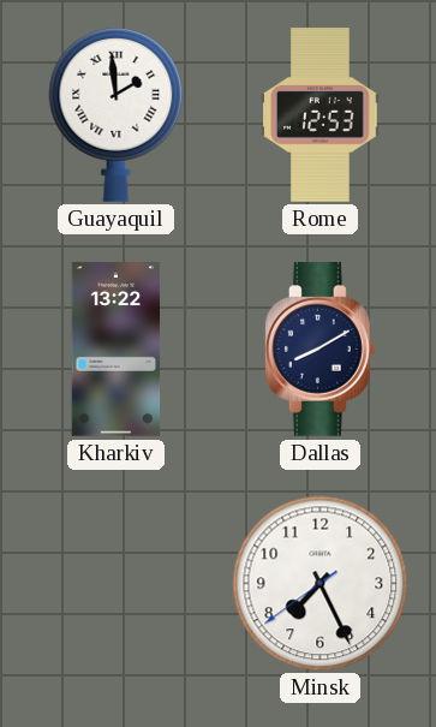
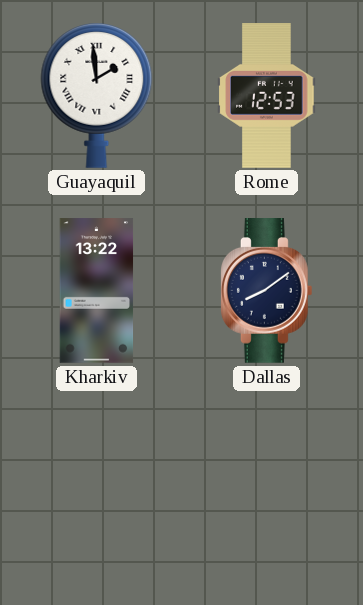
Dallas: 8:10 -> 8:09
Minsk: 7:25 -> none
